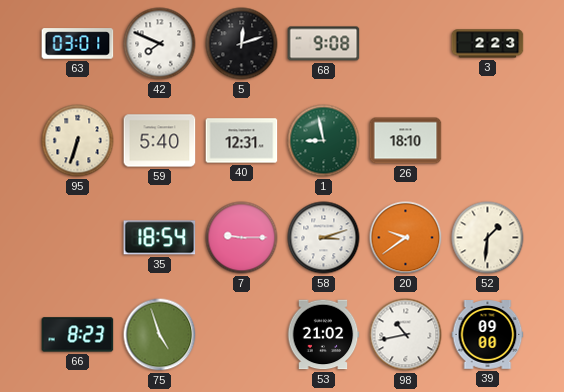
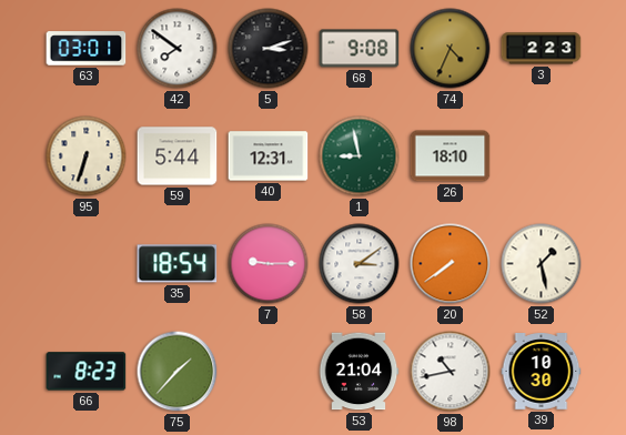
42: 7:49 -> 7:51
5: 12:12 -> 3:12
74: none -> 4:34
59: 5:40 -> 5:44
58: 3:12 -> 3:09
20: 9:39 -> 7:39
52: 1:31 -> 1:28
75: 4:57 -> 1:37
53: 21:02 -> 21:04
39: 09:00 -> 10:30
